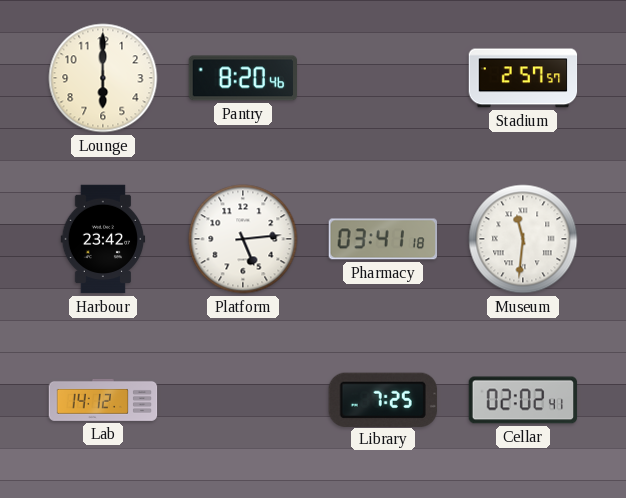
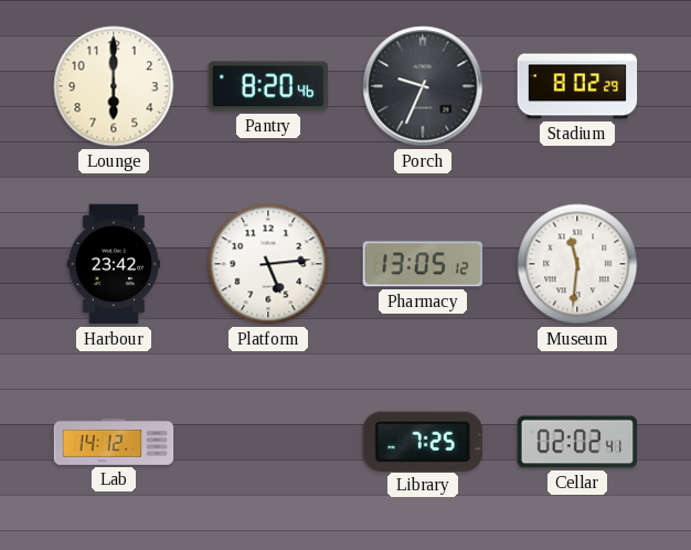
Porch: none -> 9:34
Stadium: 2:57 -> 8:02
Pharmacy: 03:41 -> 13:05
